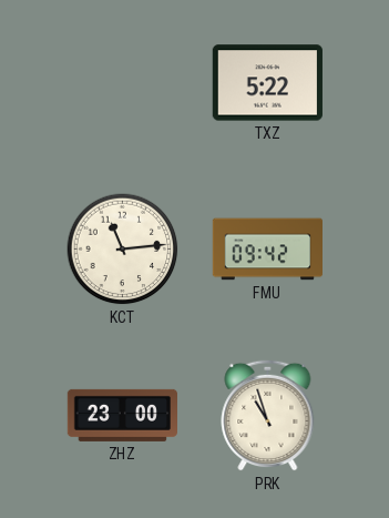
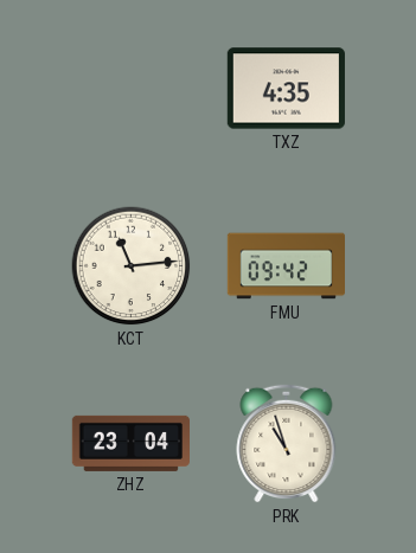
TXZ: 5:22 -> 4:35
ZHZ: 23:00 -> 23:04
